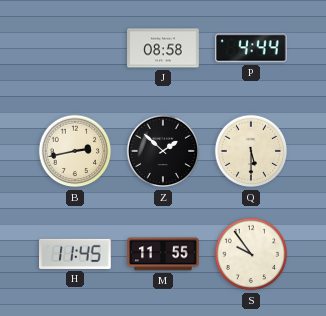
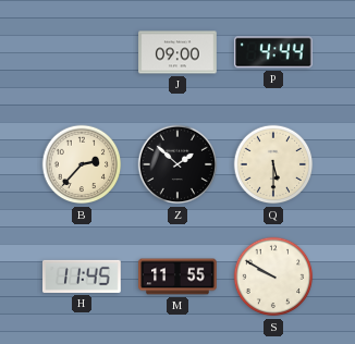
J: 08:58 -> 09:00
B: 2:43 -> 2:37
S: 9:54 -> 9:50
